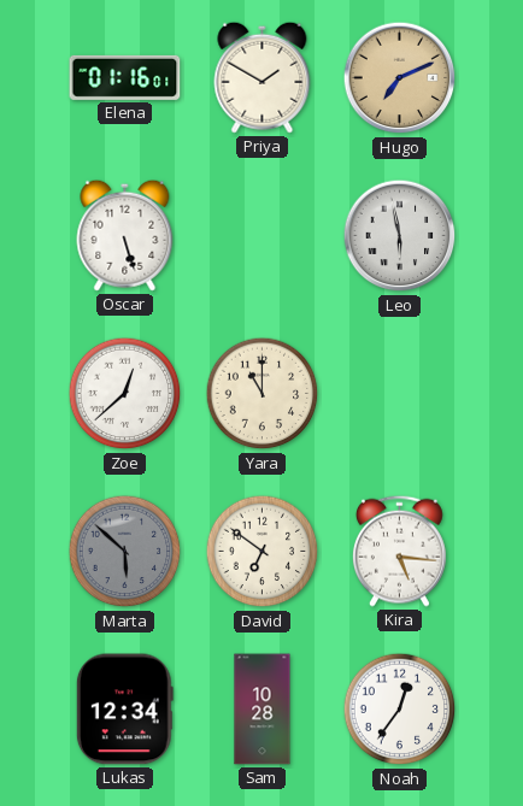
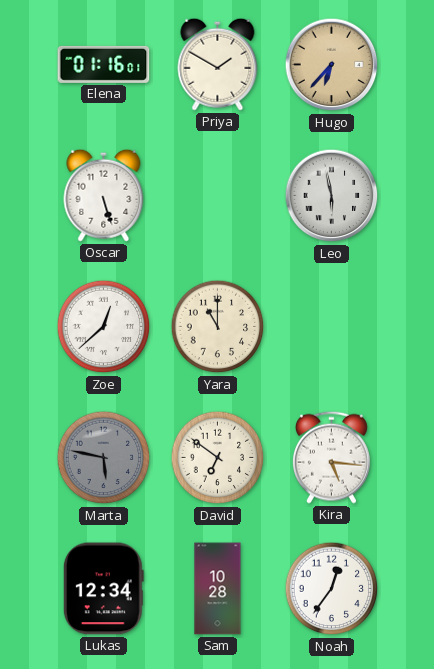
Hugo: 7:11 -> 6:37
Marta: 5:52 -> 5:47
